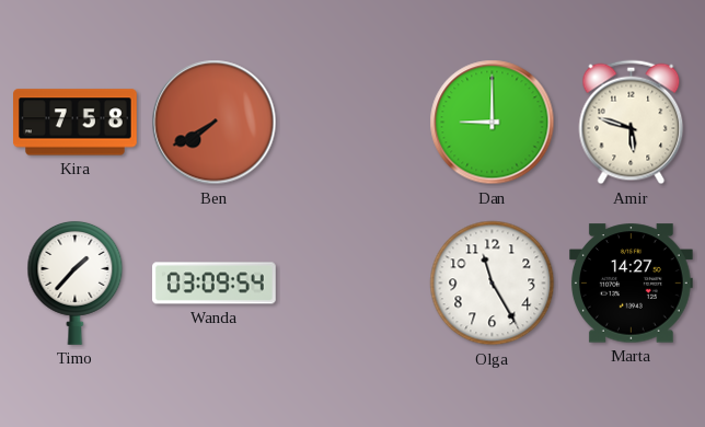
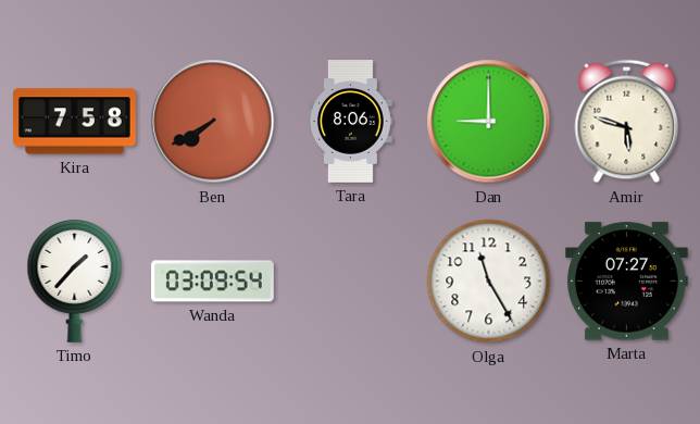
Tara: none -> 8:06
Marta: 14:27 -> 07:27
